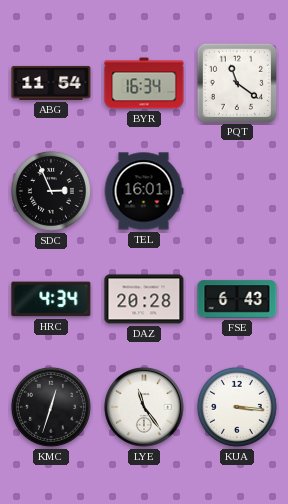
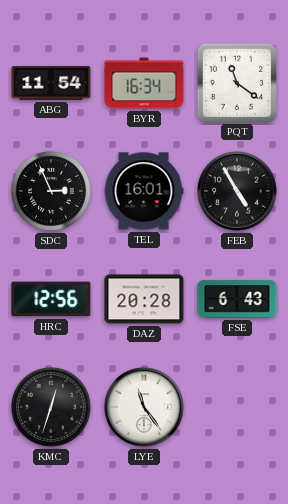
FEB: none -> 4:55
HRC: 4:34 -> 12:56
KUA: 3:16 -> none
